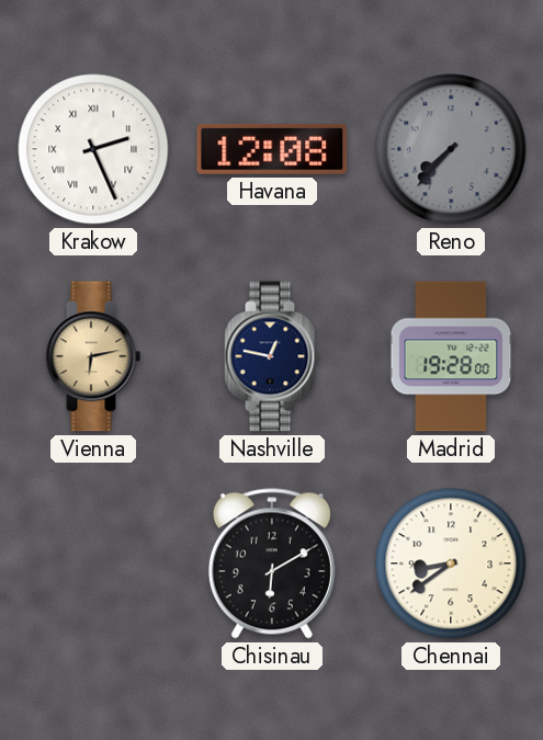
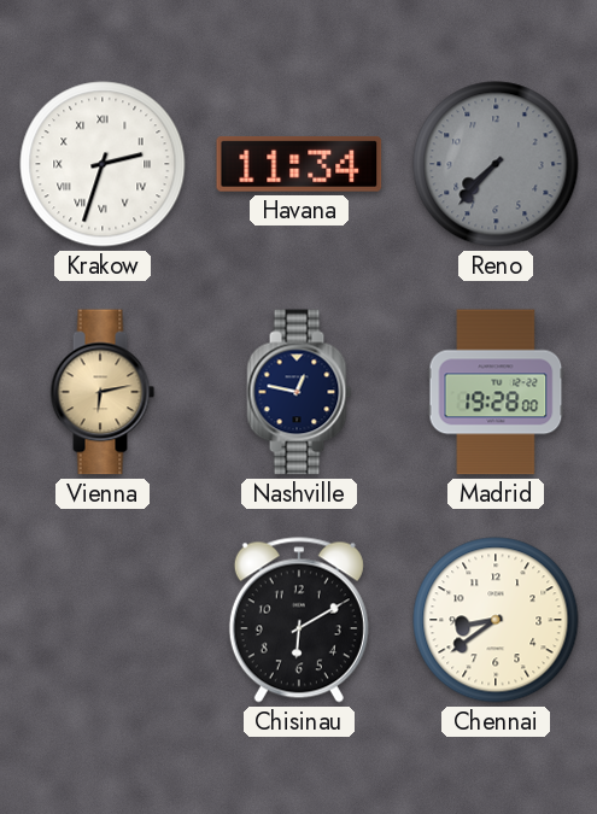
Krakow: 2:26 -> 2:33
Havana: 12:08 -> 11:34
